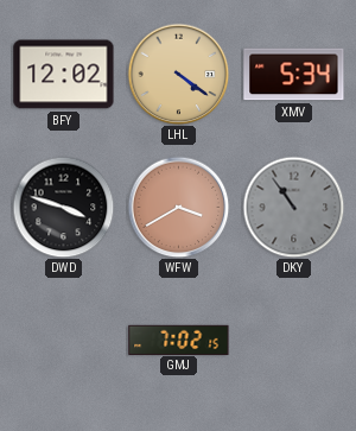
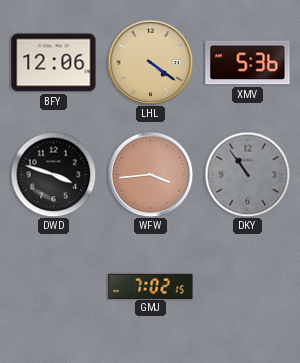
BFY: 12:02 -> 12:06
XMV: 5:34 -> 5:36
WFW: 3:40 -> 3:44
